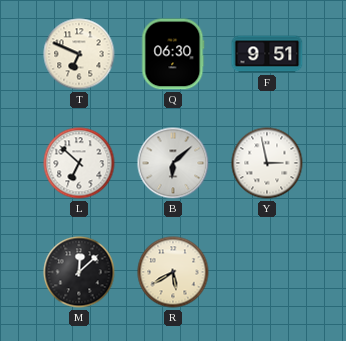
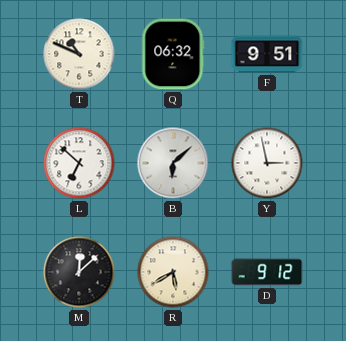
T: 6:49 -> 10:49
Q: 06:30 -> 06:32
D: none -> 9:12
